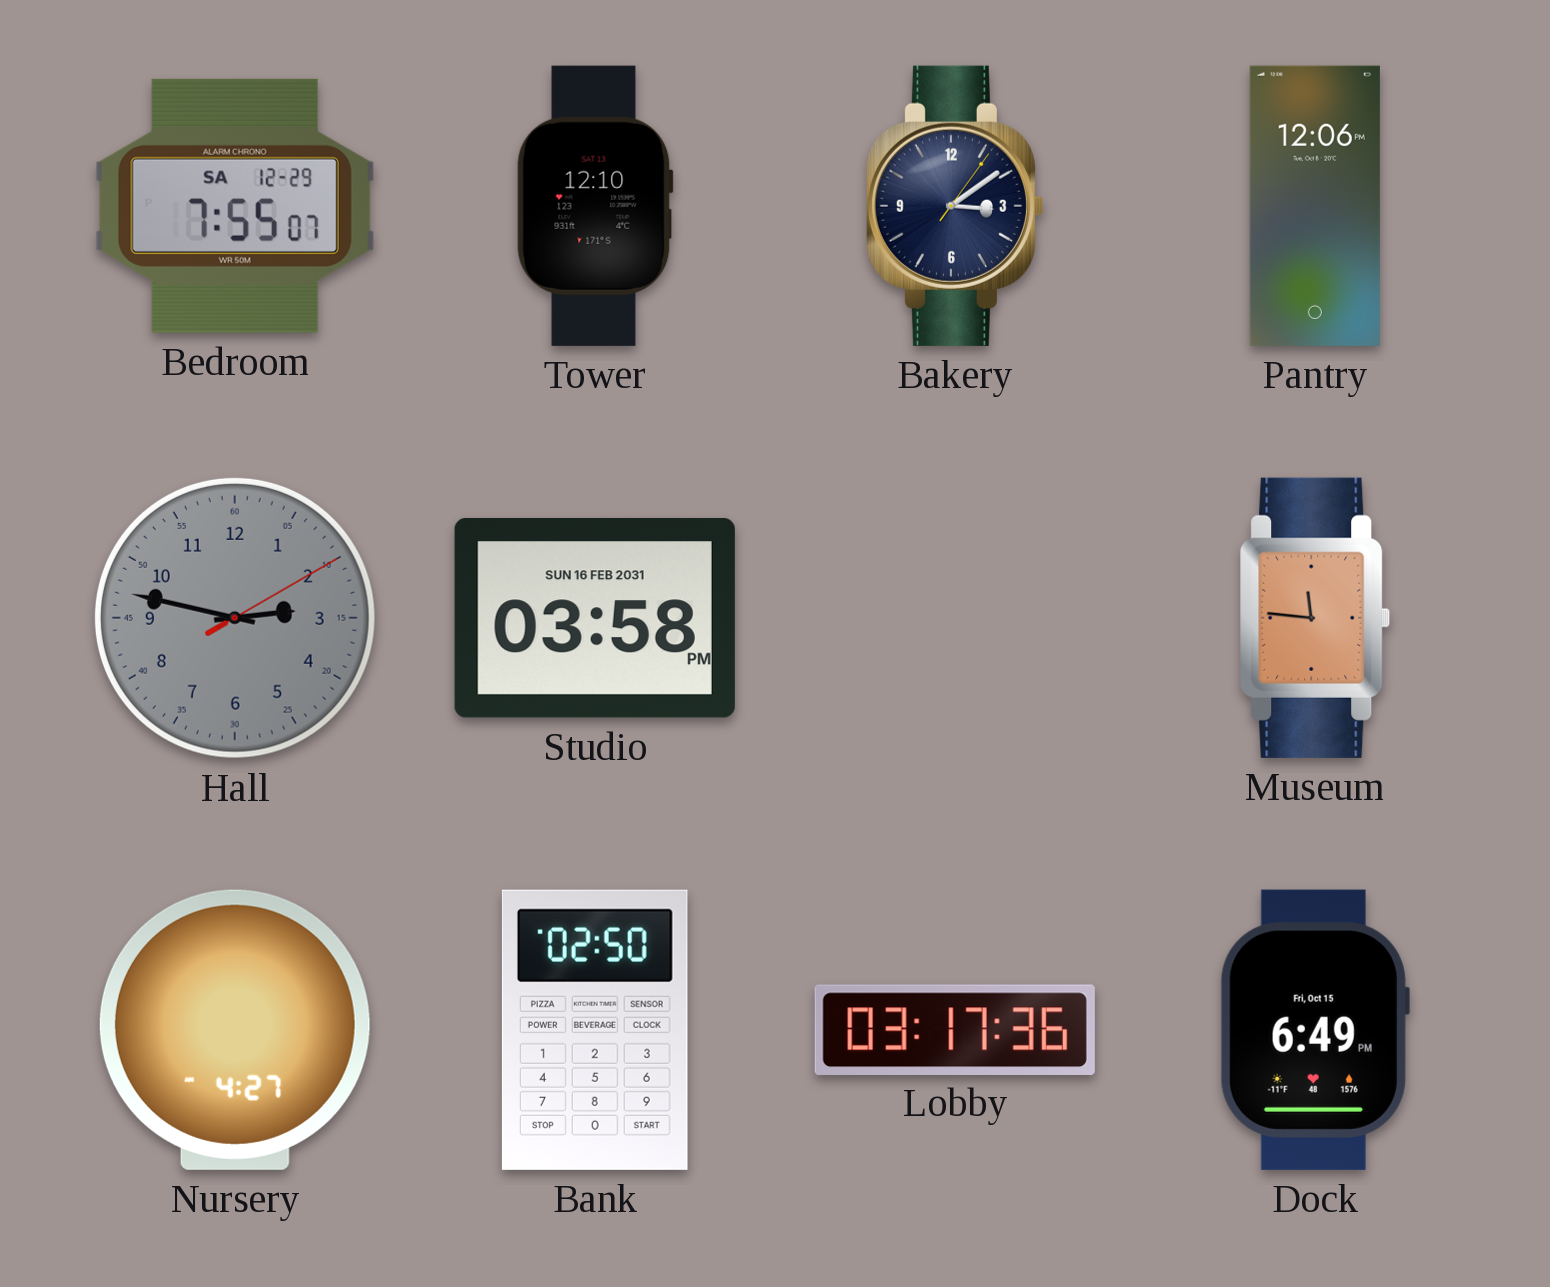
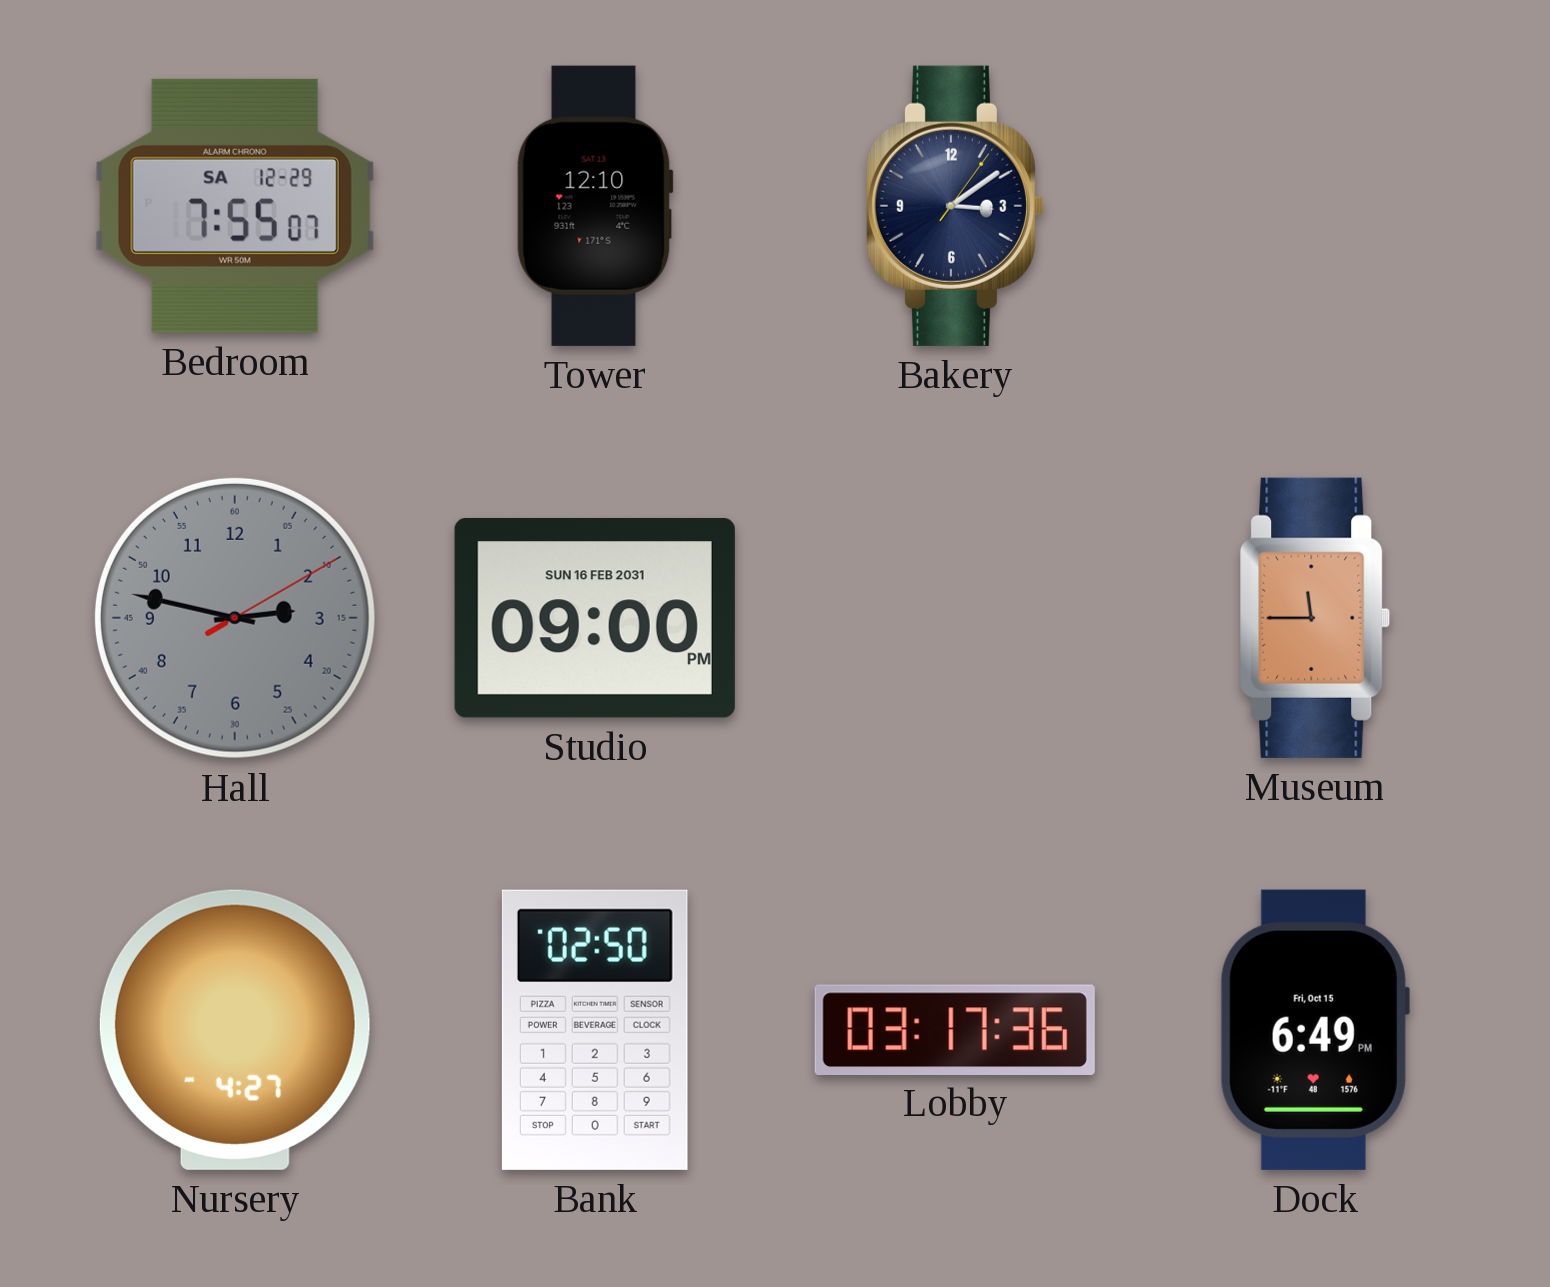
Pantry: 12:06 -> none
Studio: 03:58 -> 09:00
Museum: 11:46 -> 11:45
